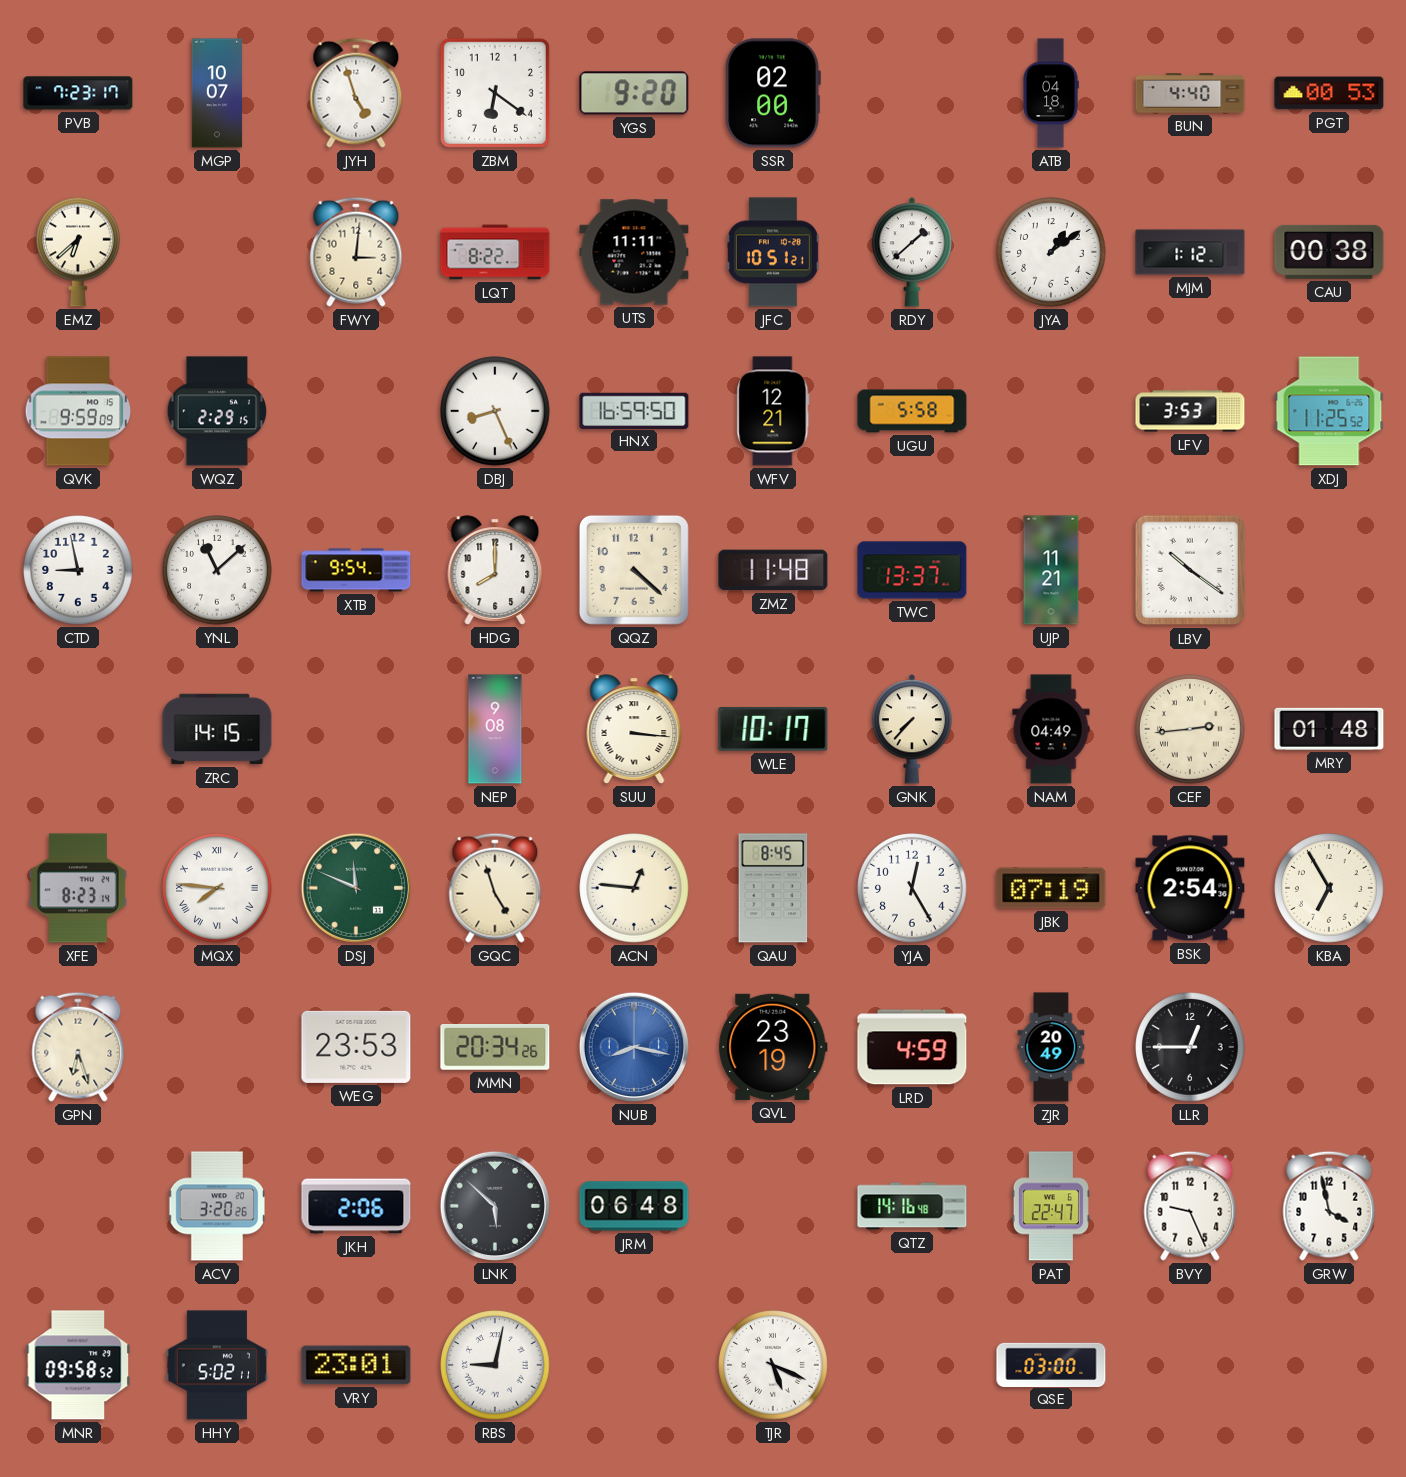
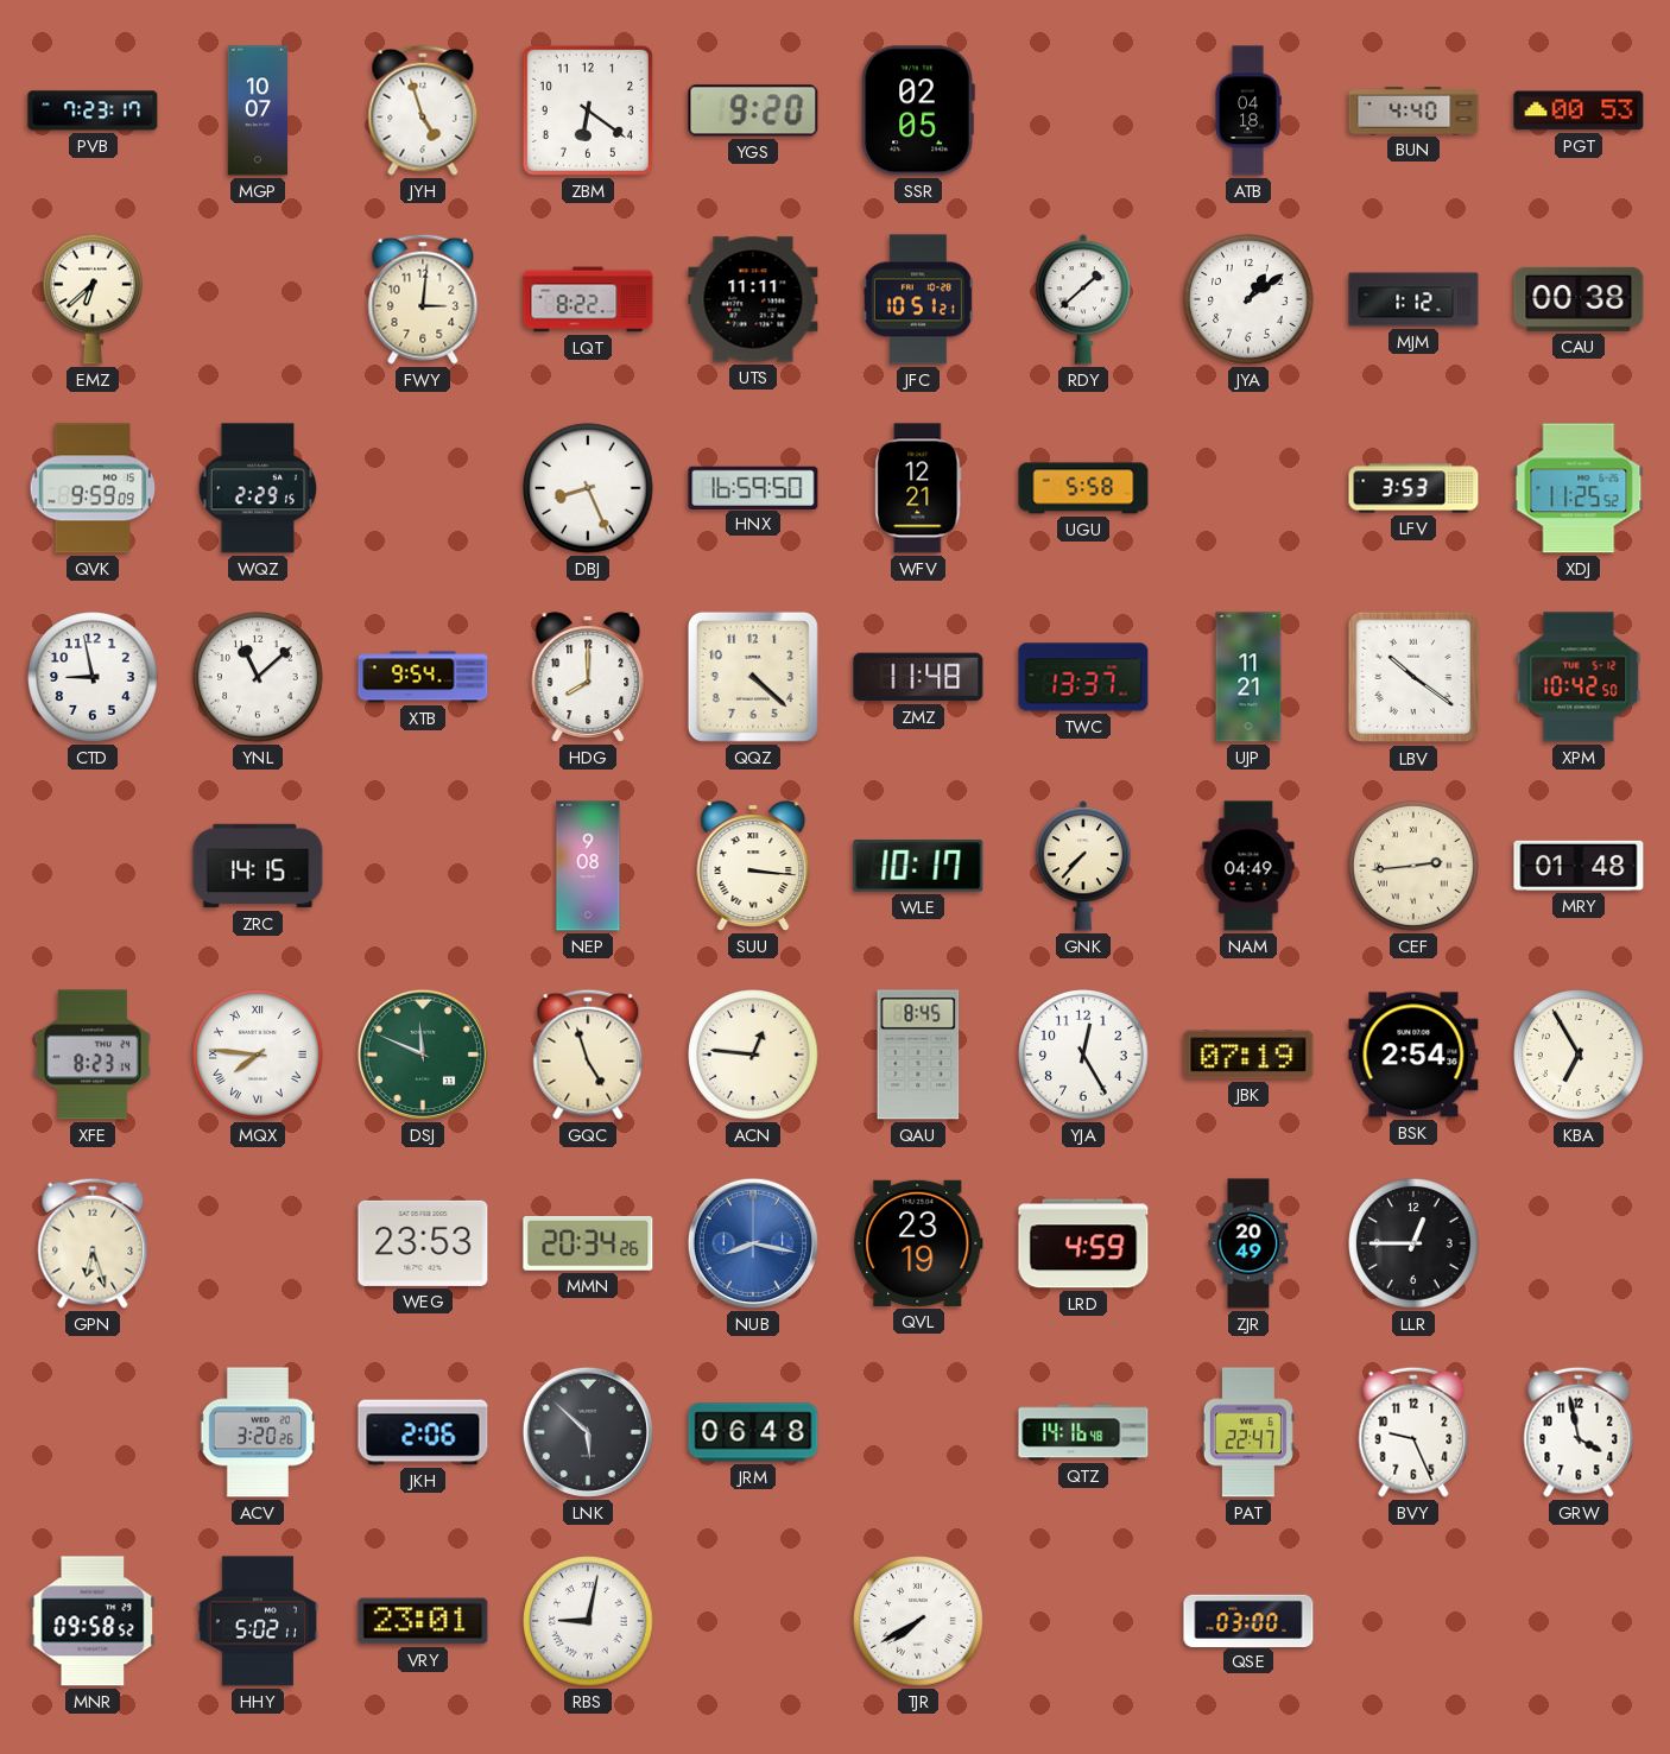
SSR: 02:00 -> 02:05
XPM: none -> 10:42
TJR: 5:19 -> 7:40
